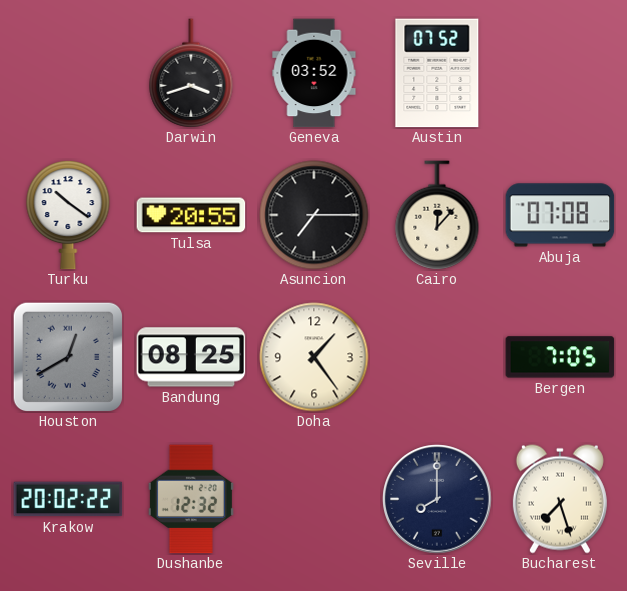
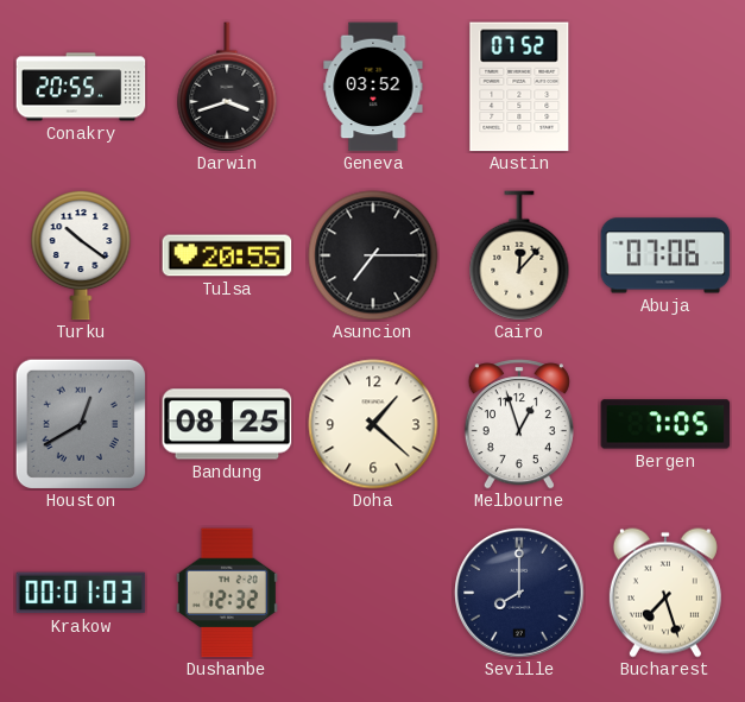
Conakry: none -> 20:55
Abuja: 07:08 -> 07:06
Doha: 1:24 -> 1:22
Melbourne: none -> 12:57
Krakow: 20:02 -> 00:01
